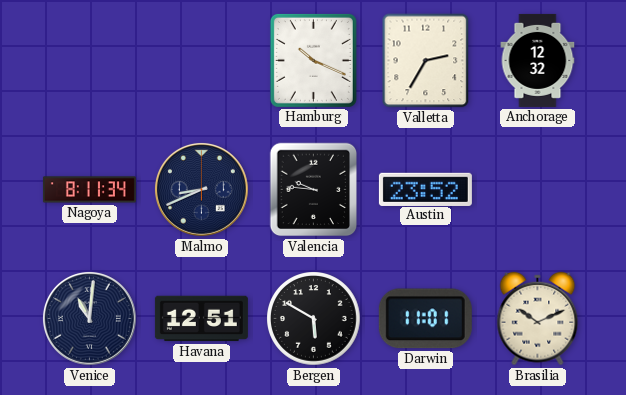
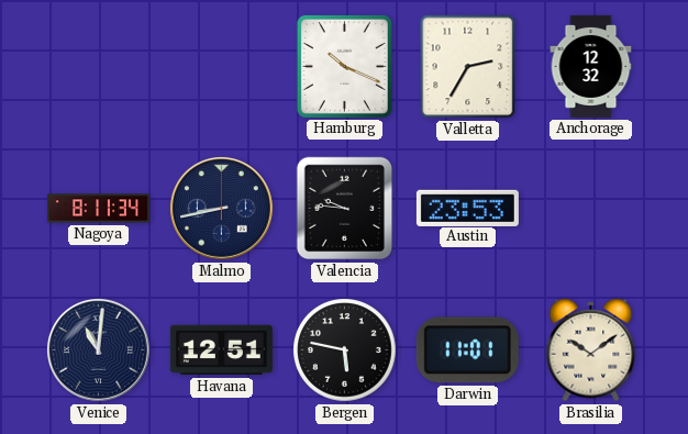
Malmo: 8:41 -> 8:43
Austin: 23:52 -> 23:53
Bergen: 5:50 -> 5:47
Brasilia: 10:11 -> 10:09
